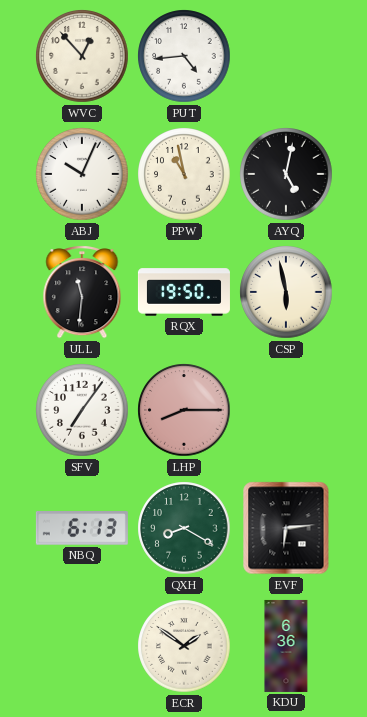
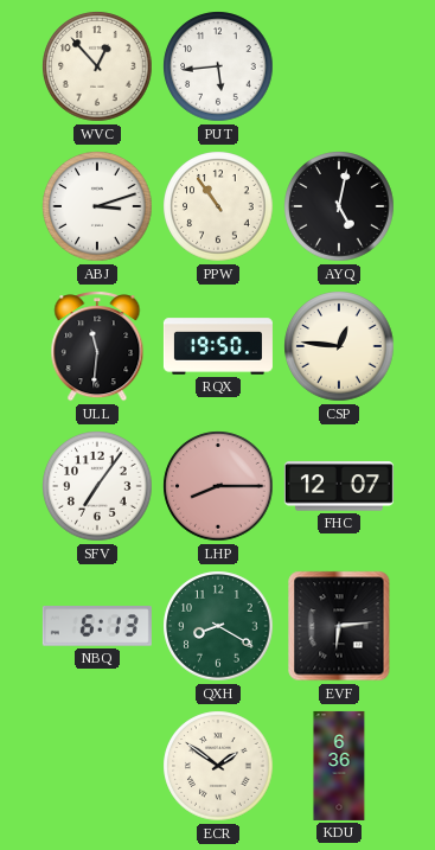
PUT: 4:44 -> 5:44
ABJ: 10:04 -> 3:12
PPW: 10:58 -> 10:54
CSP: 5:58 -> 12:46
FHC: none -> 12:07
